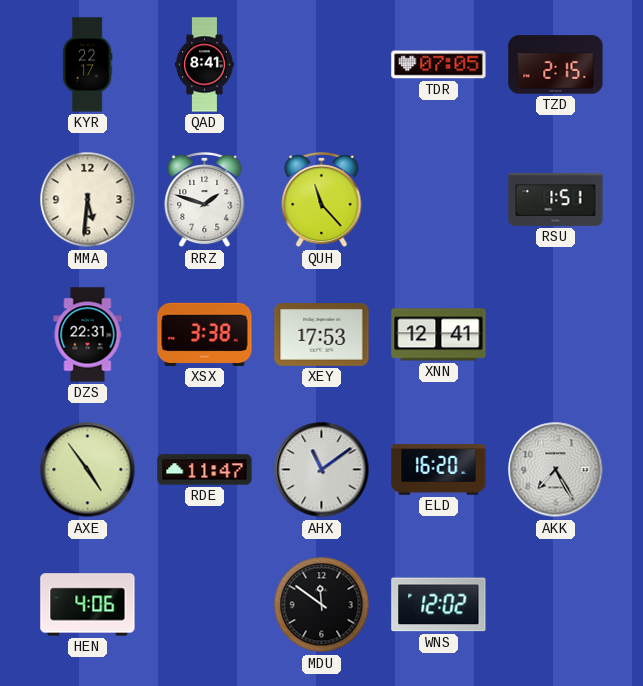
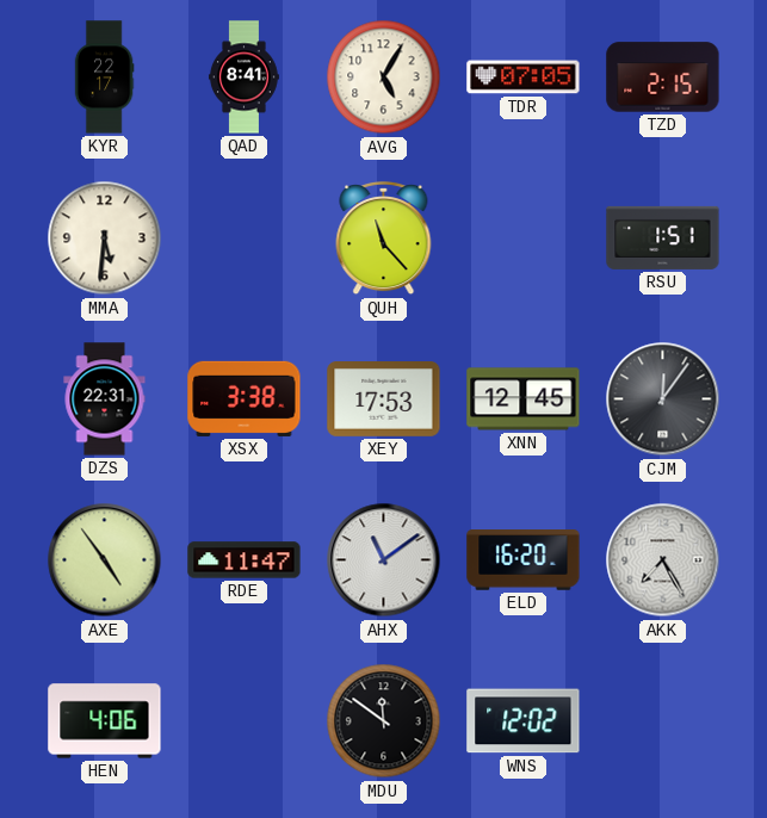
AVG: none -> 5:05
RRZ: 1:48 -> none
XNN: 12:41 -> 12:45
CJM: none -> 12:06
